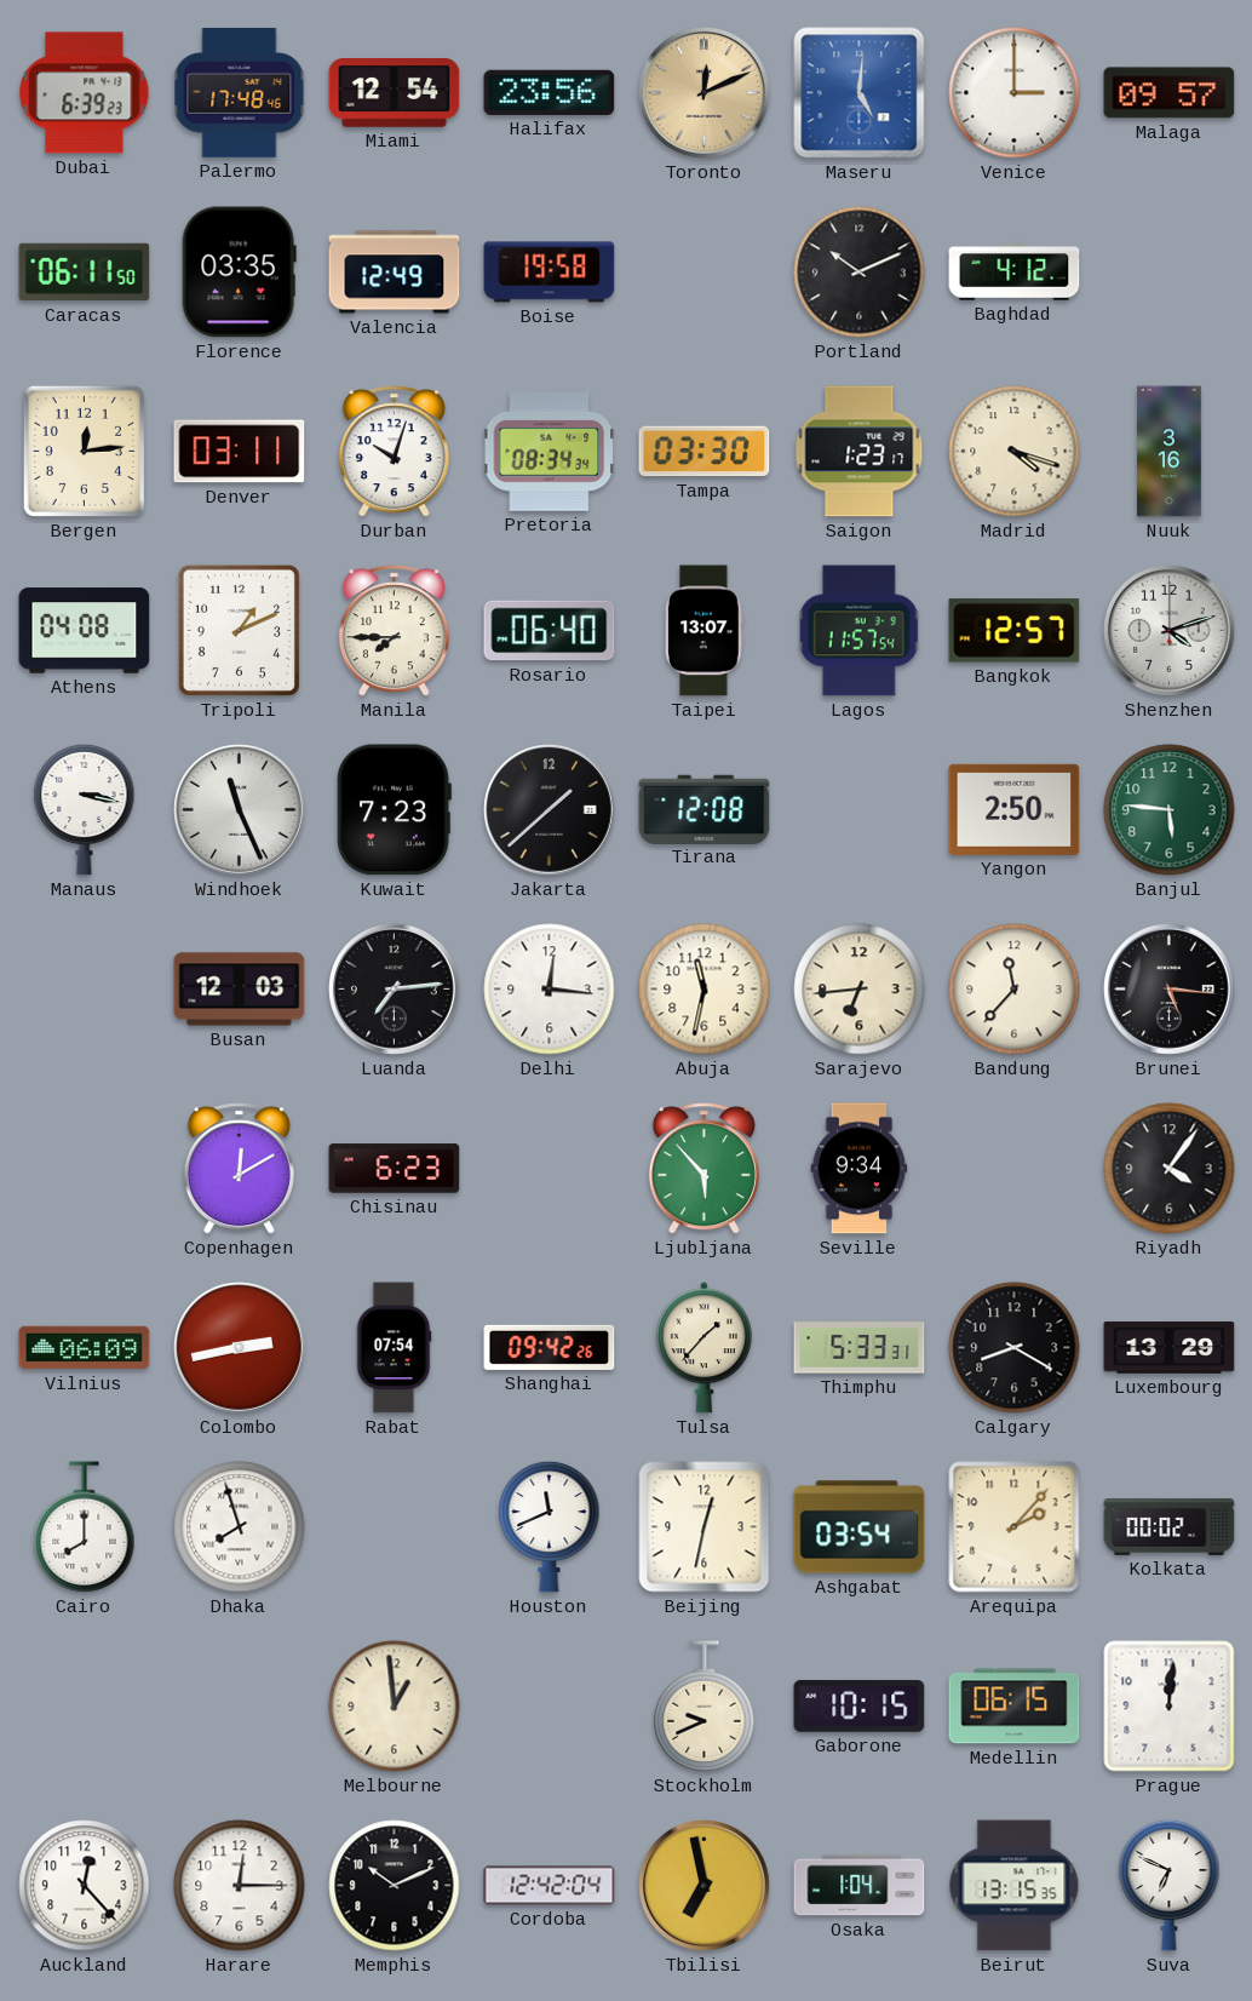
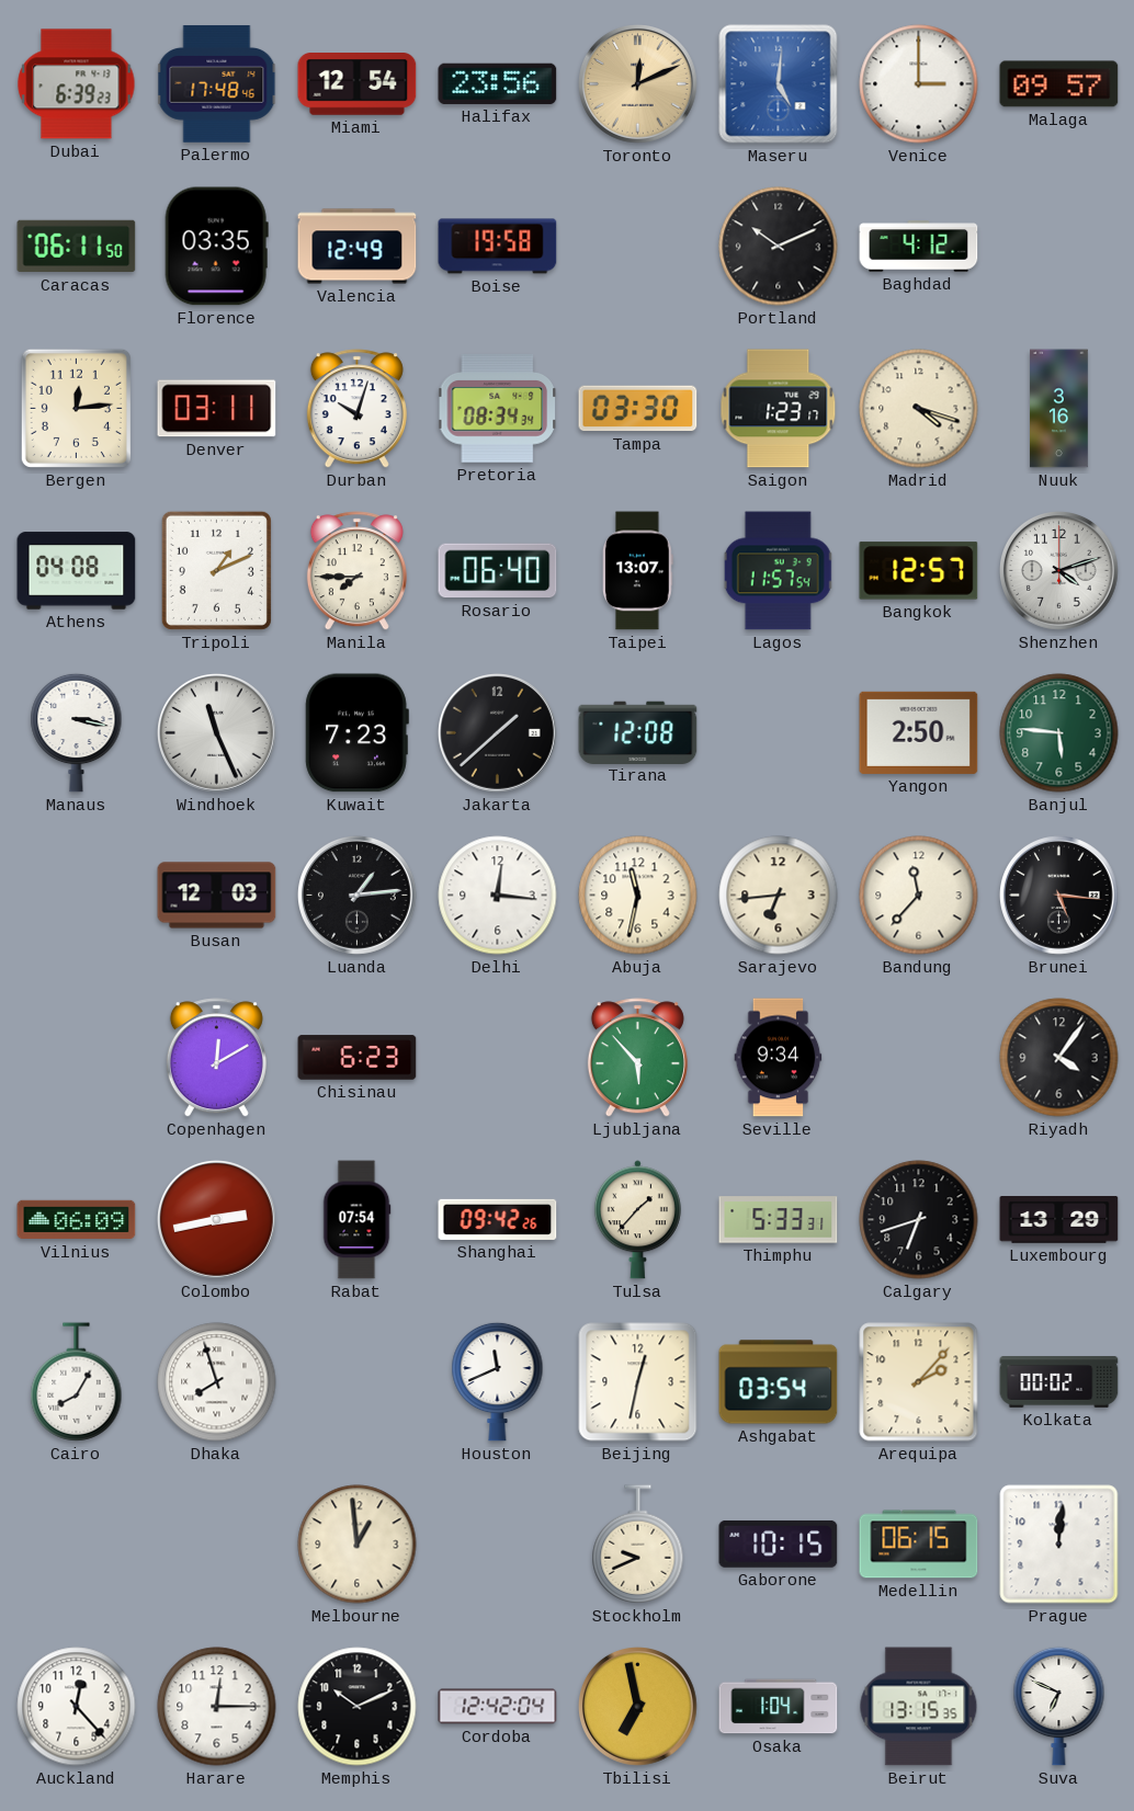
Luanda: 7:14 -> 1:14
Calgary: 8:20 -> 6:42
Cairo: 8:00 -> 8:05
